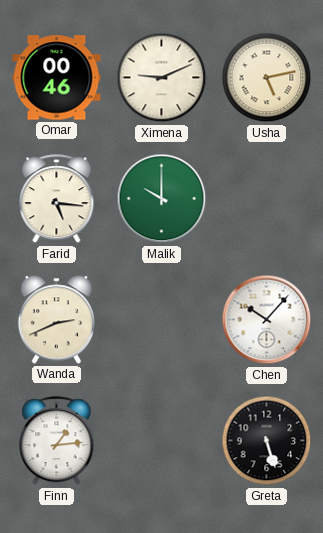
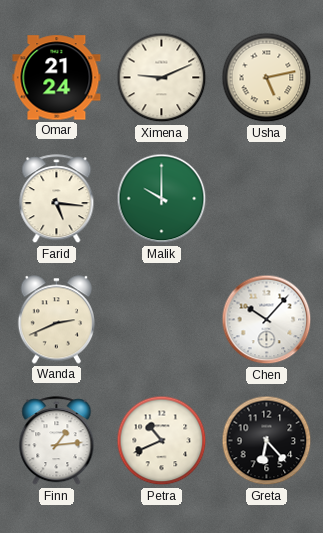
Omar: 00:46 -> 21:24
Petra: none -> 10:41
Greta: 5:27 -> 6:23
